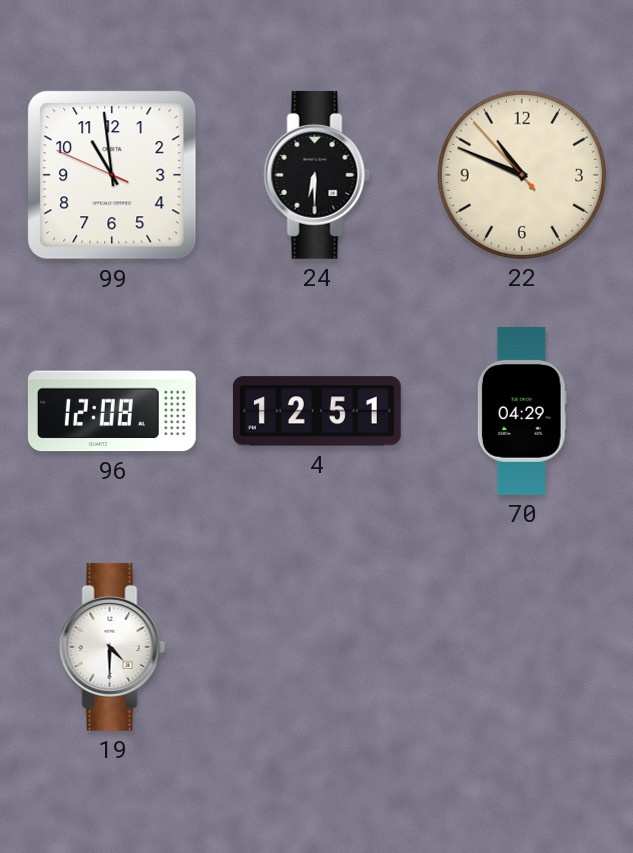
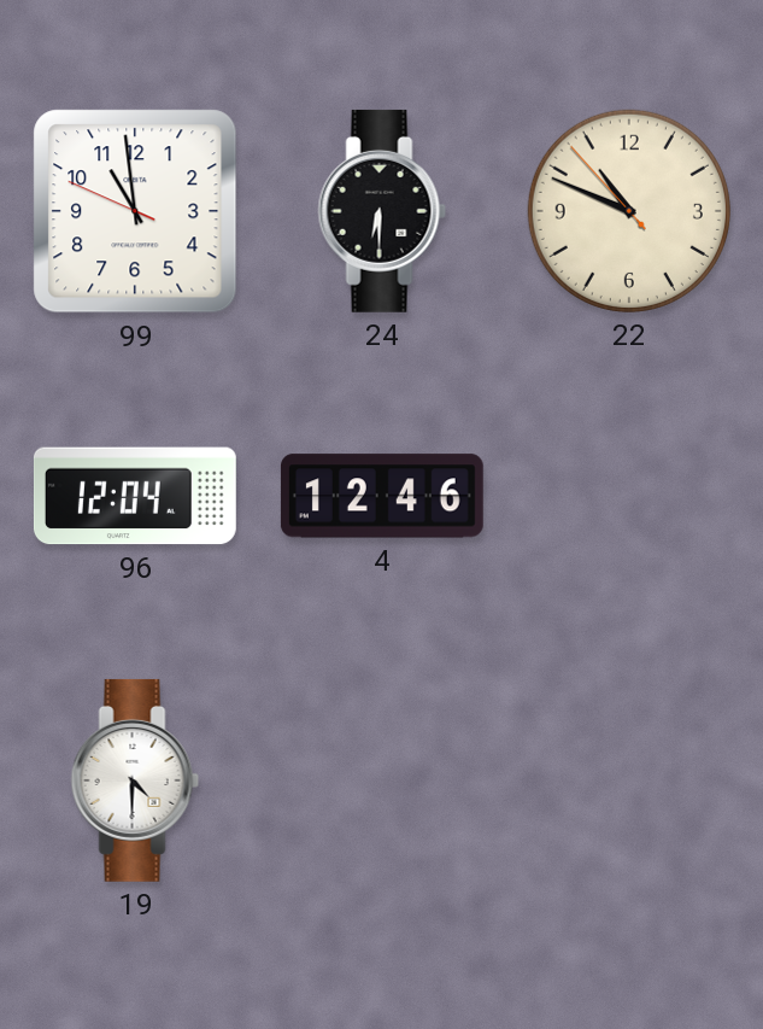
96: 12:08 -> 12:04
4: 12:51 -> 12:46
70: 04:29 -> none
